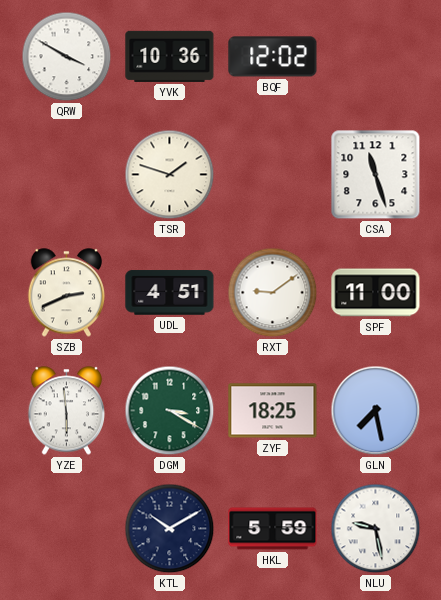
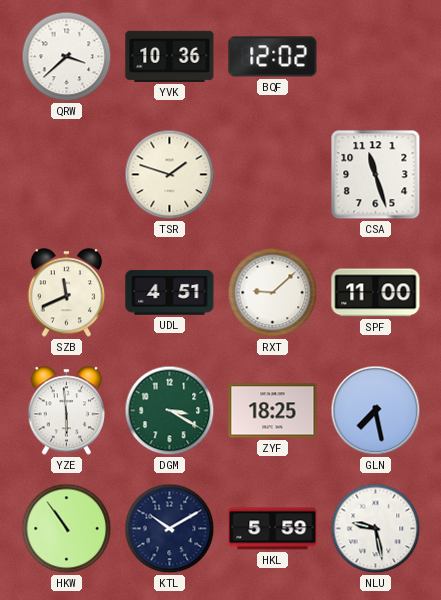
QRW: 3:50 -> 3:38
SZB: 2:41 -> 11:41
RXT: 9:09 -> 9:08
HKW: none -> 10:54
